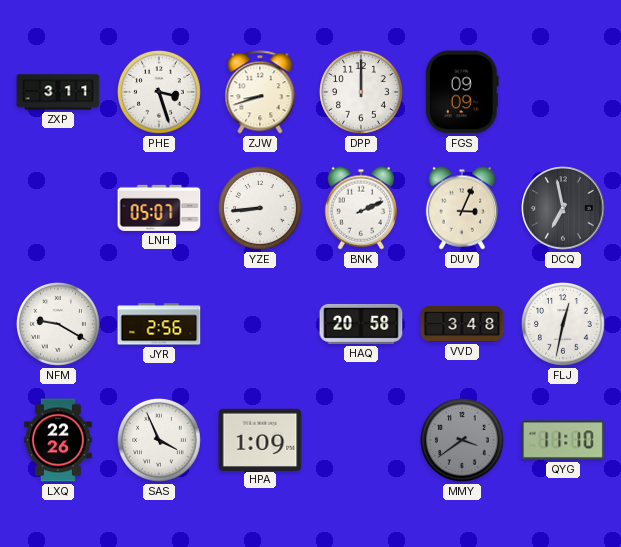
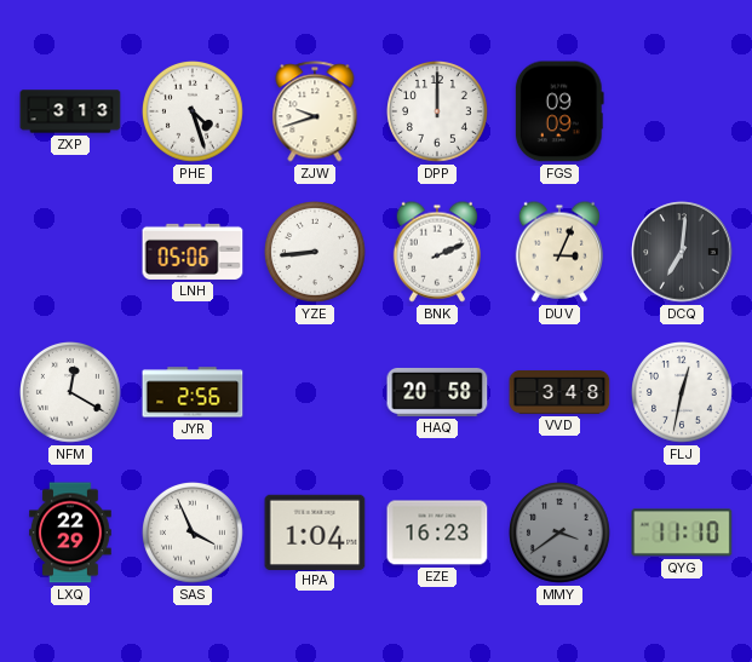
ZXP: 3:11 -> 3:13
PHE: 3:27 -> 4:27
ZJW: 8:42 -> 9:42
LNH: 05:07 -> 05:06
DCQ: 6:58 -> 7:01
NFM: 9:20 -> 12:20
LXQ: 22:26 -> 22:29
HPA: 1:09 -> 1:04
EZE: none -> 16:23
